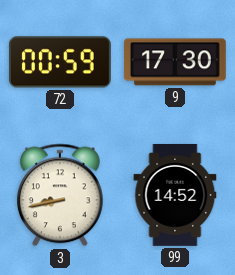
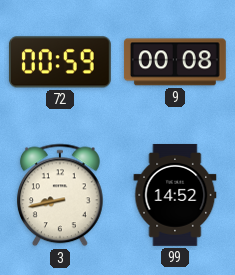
9: 17:30 -> 00:08
